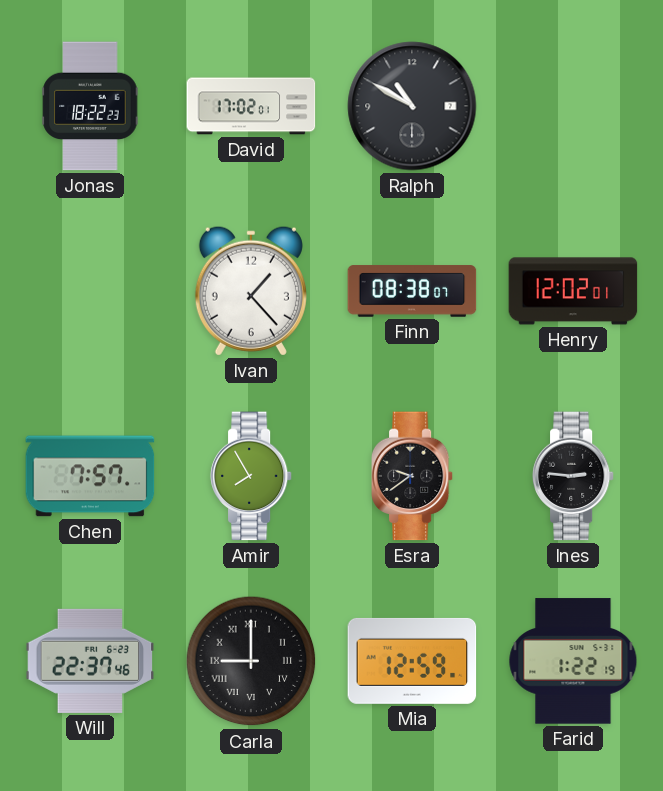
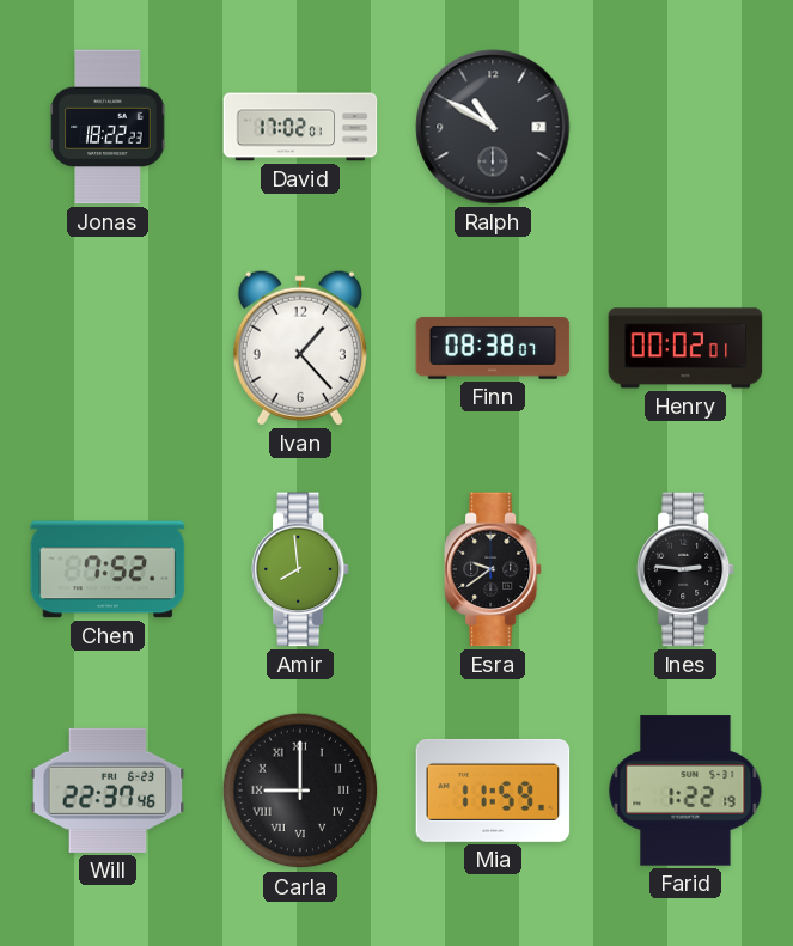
Henry: 12:02 -> 00:02
Chen: 7:57 -> 7:52
Amir: 7:55 -> 7:59
Mia: 12:59 -> 11:59
